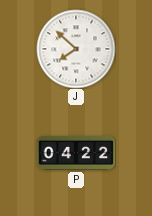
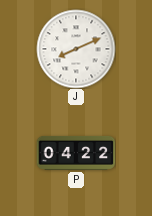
J: 7:52 -> 8:11
